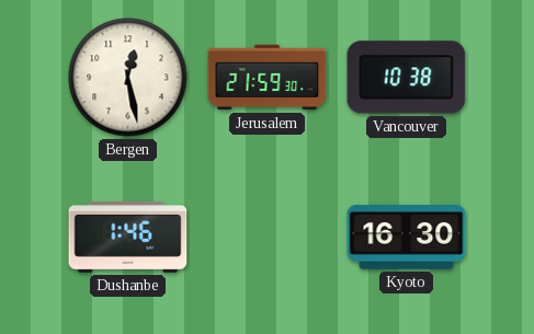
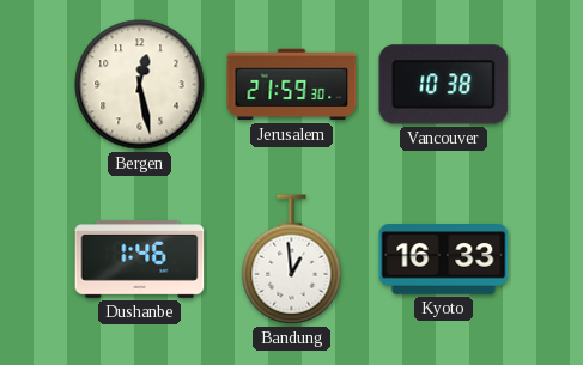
Bandung: none -> 12:59
Kyoto: 16:30 -> 16:33
